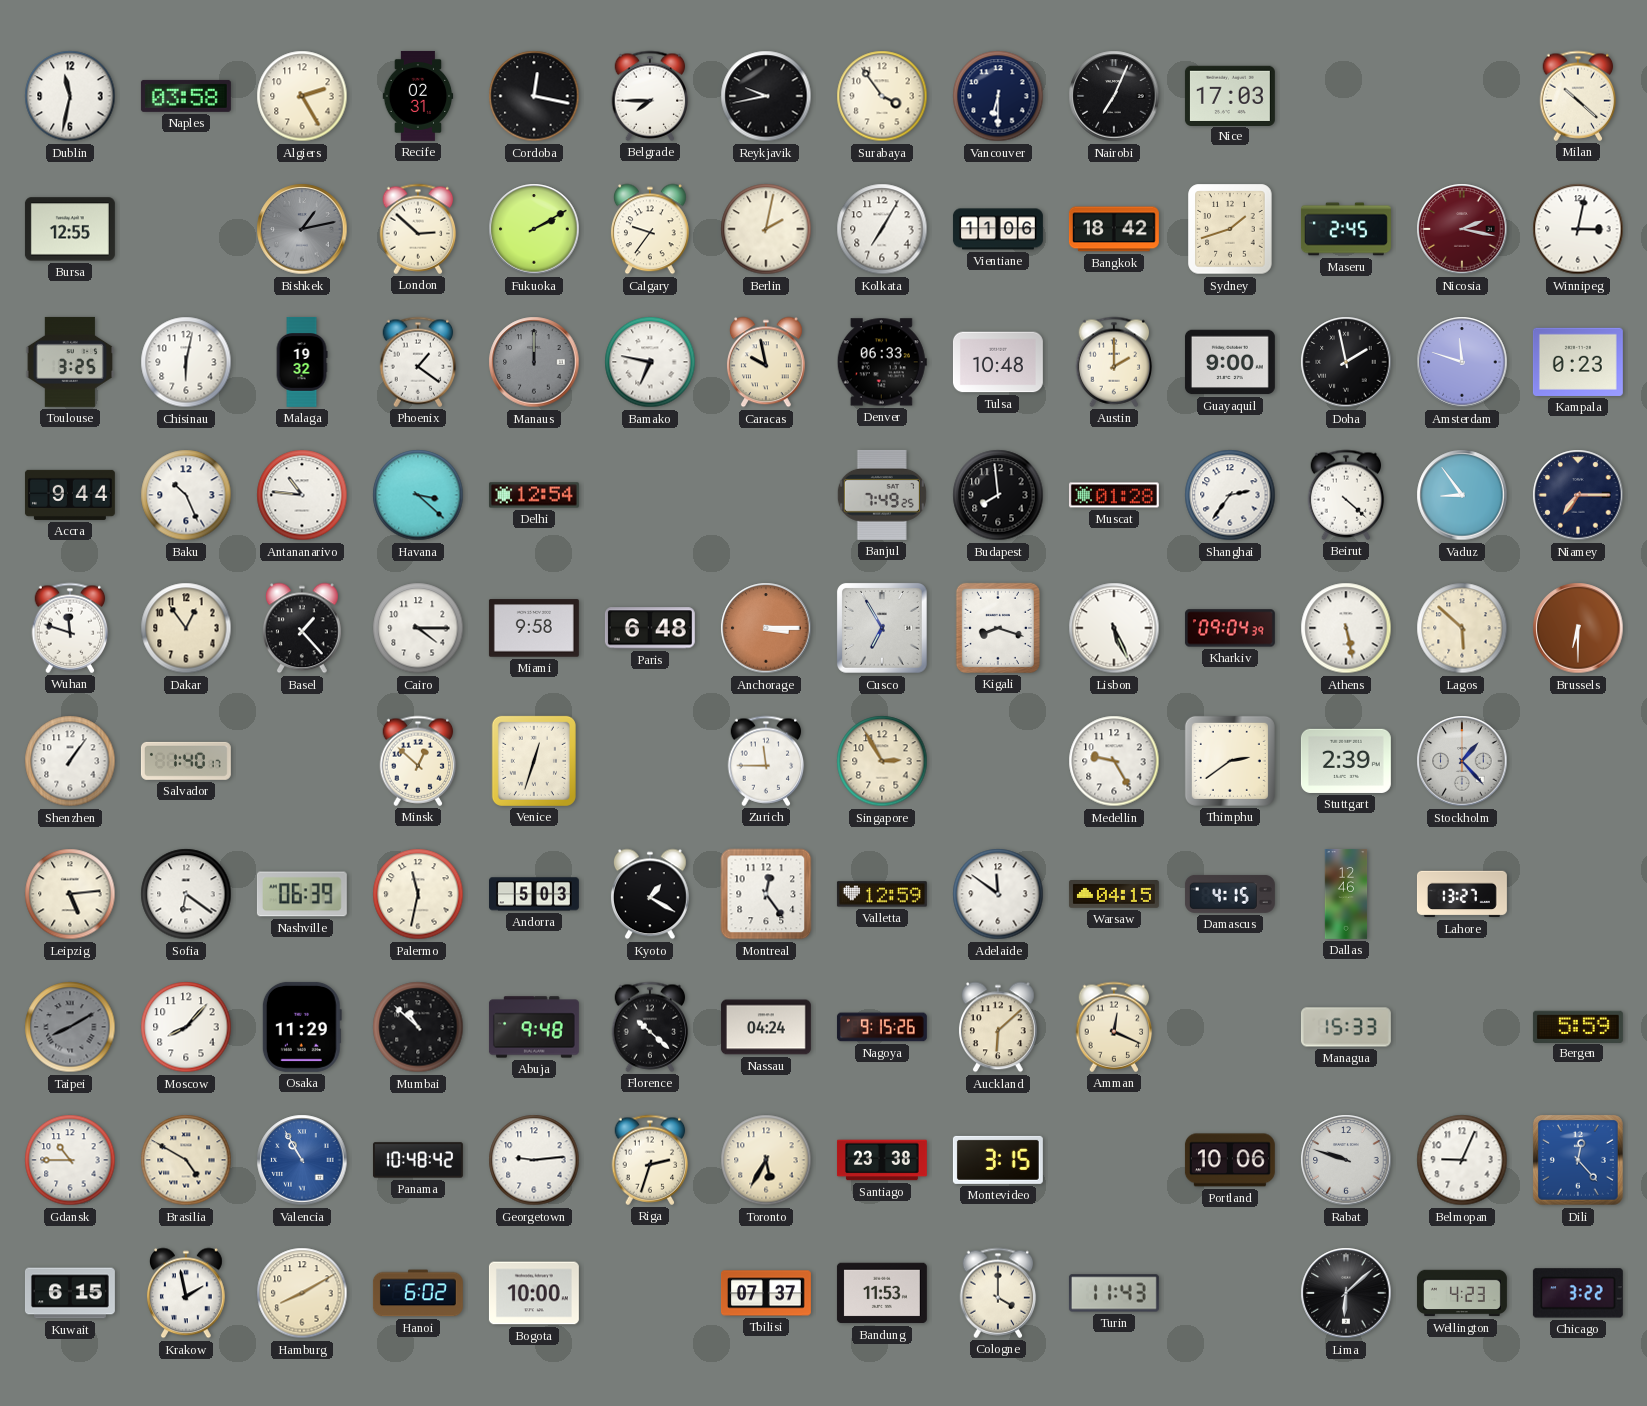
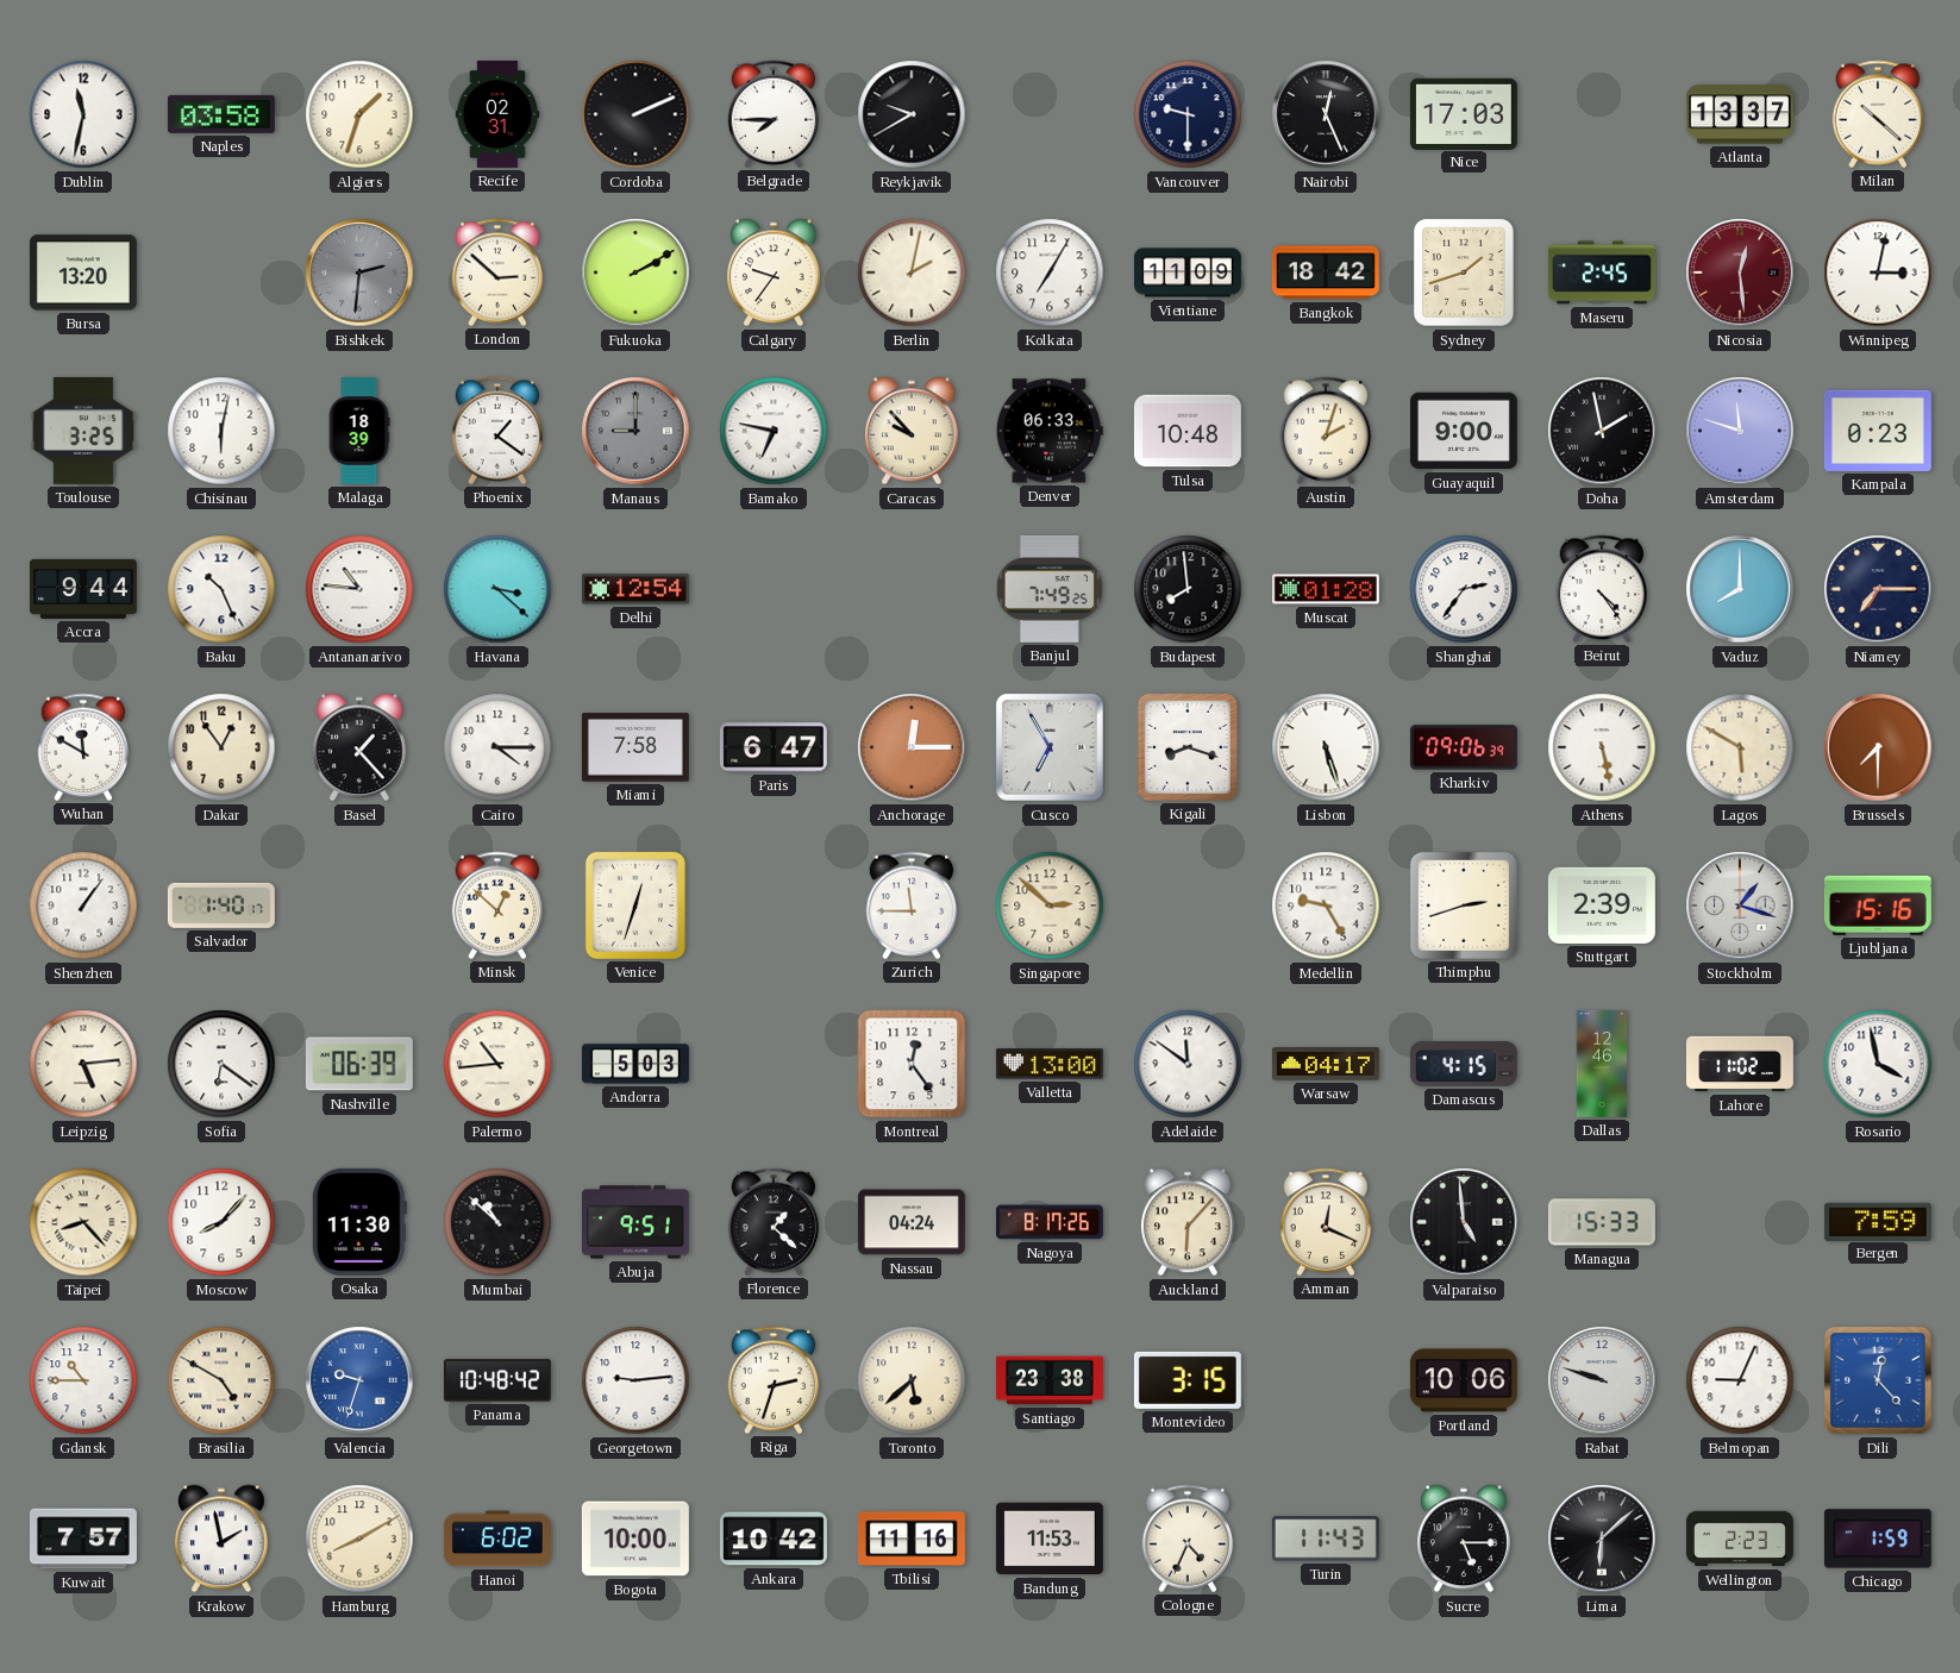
Algiers: 2:25 -> 1:33
Cordoba: 12:17 -> 2:11
Reykjavik: 9:43 -> 9:40
Surabaya: 3:54 -> none
Vancouver: 6:30 -> 9:30
Nairobi: 7:04 -> 12:26
Atlanta: none -> 13:37
Bursa: 12:55 -> 13:20
Bishkek: 1:13 -> 2:31
Vientiane: 11:06 -> 11:09
Nicosia: 2:17 -> 12:29
Malaga: 19:32 -> 18:39
Manaus: 12:00 -> 9:00
Caracas: 9:58 -> 9:53
Austin: 2:00 -> 2:03
Beirut: 4:22 -> 4:24
Vaduz: 8:54 -> 8:00
Wuhan: 11:48 -> 11:50
Miami: 9:58 -> 7:58
Paris: 6:48 -> 6:47
Anchorage: 3:15 -> 12:15
Lisbon: 5:26 -> 5:27
Kharkiv: 09:04 -> 09:06
Lagos: 5:52 -> 5:50
Brussels: 6:30 -> 7:30
Singapore: 2:55 -> 2:52
Thimphu: 2:39 -> 2:42
Stockholm: 1:23 -> 1:18
Ljubljana: none -> 15:16
Palermo: 11:32 -> 10:44
Kyoto: 1:20 -> none
Valletta: 12:59 -> 13:00
Warsaw: 04:15 -> 04:17
Lahore: 13:27 -> 11:02
Rosario: none -> 3:58
Taipei: 8:10 -> 8:23
Taipei dial: grey -> cream
Osaka: 11:29 -> 11:30
Abuja: 9:48 -> 9:51
Florence: 10:22 -> 1:22
Nagoya: 9:15 -> 8:17
Auckland: 6:08 -> 6:07
Valparaiso: none -> 4:59
Bergen: 5:59 -> 7:59
Valencia: 10:55 -> 9:33
Toronto: 5:35 -> 5:38
Kuwait: 6:15 -> 7:57
Ankara: none -> 10:42
Tbilisi: 07:37 -> 11:16
Cologne: 4:00 -> 4:34
Sucre: none -> 5:15
Wellington: 4:23 -> 2:23
Chicago: 3:22 -> 1:59
